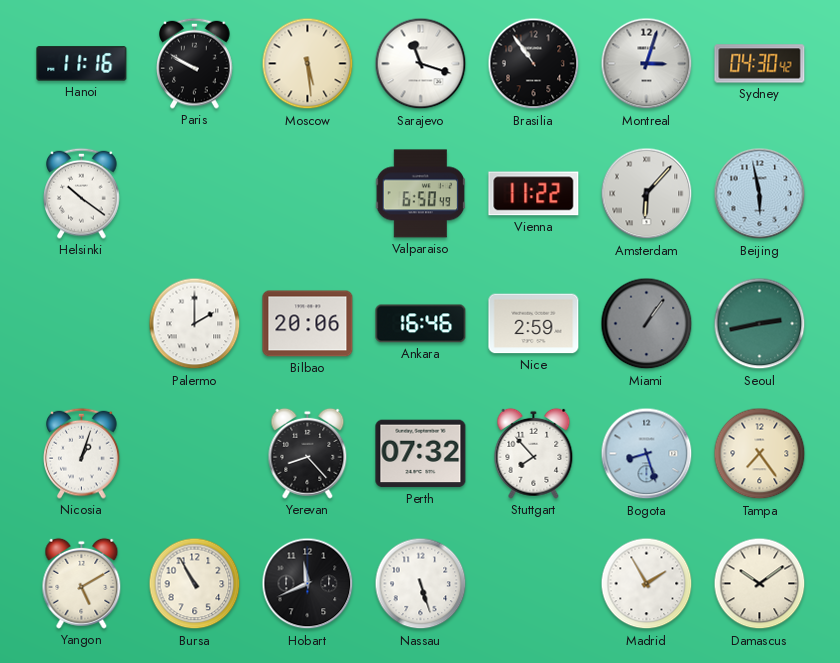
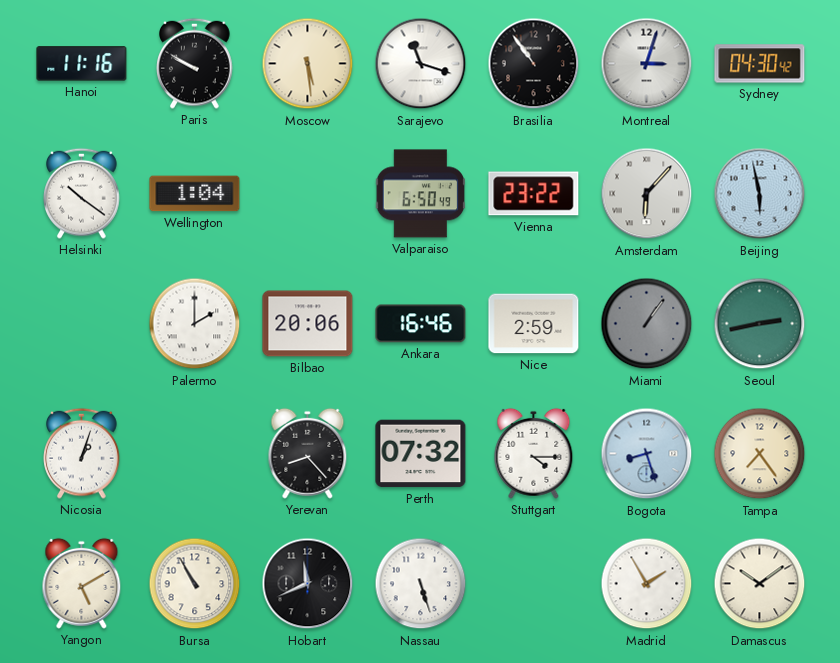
Wellington: none -> 1:04
Vienna: 11:22 -> 23:22
Stuttgart: 7:53 -> 4:15
